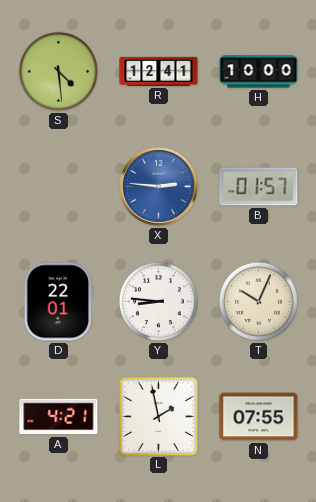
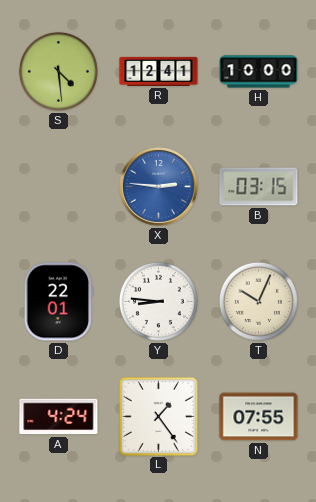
B: 01:57 -> 03:15
A: 4:21 -> 4:24
L: 1:58 -> 1:24
